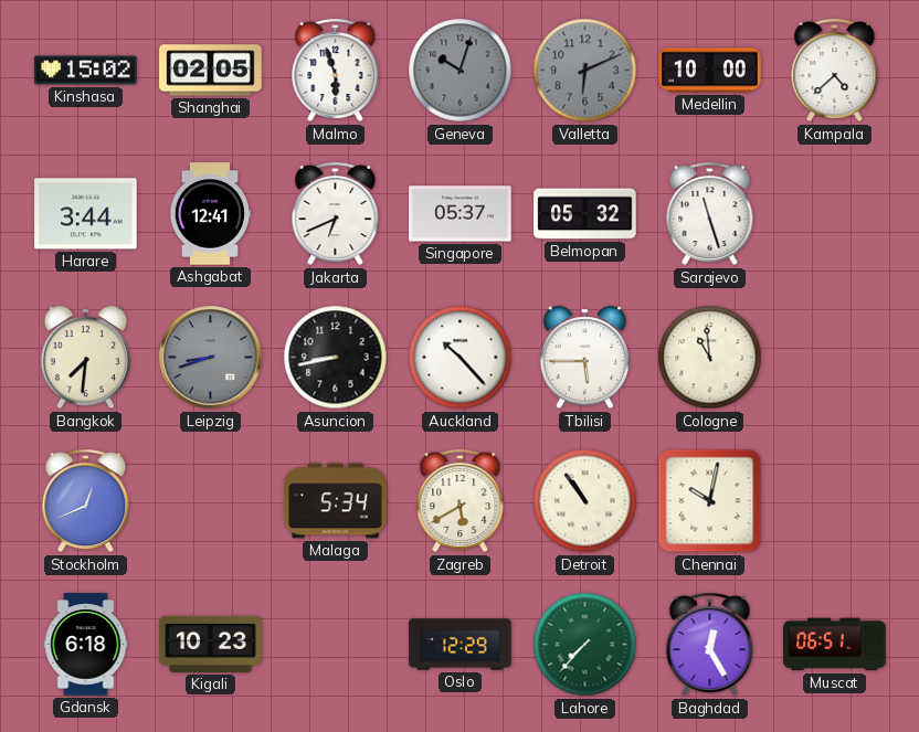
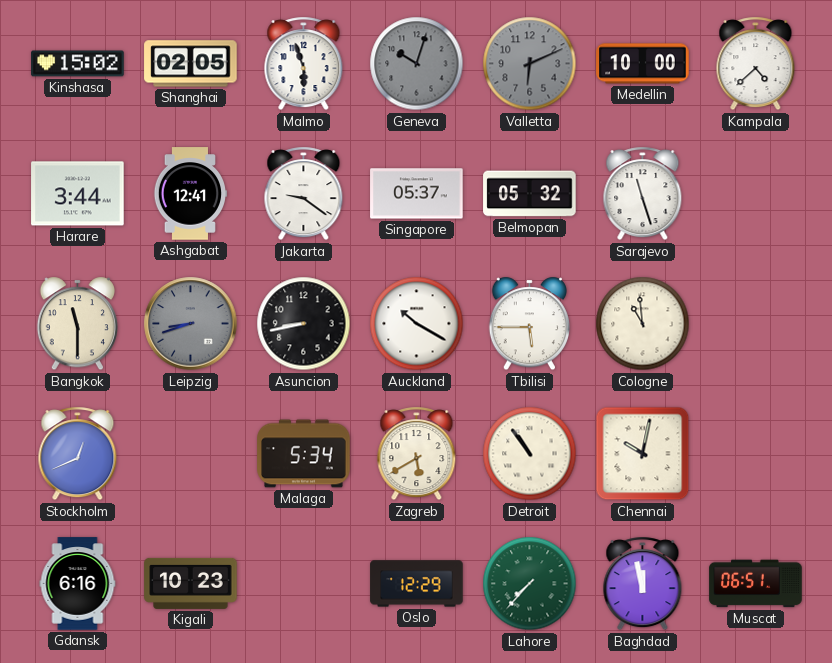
Jakarta: 6:41 -> 9:21
Bangkok: 7:31 -> 11:30
Auckland: 10:23 -> 10:20
Gdansk: 6:18 -> 6:16
Baghdad: 12:25 -> 11:58
